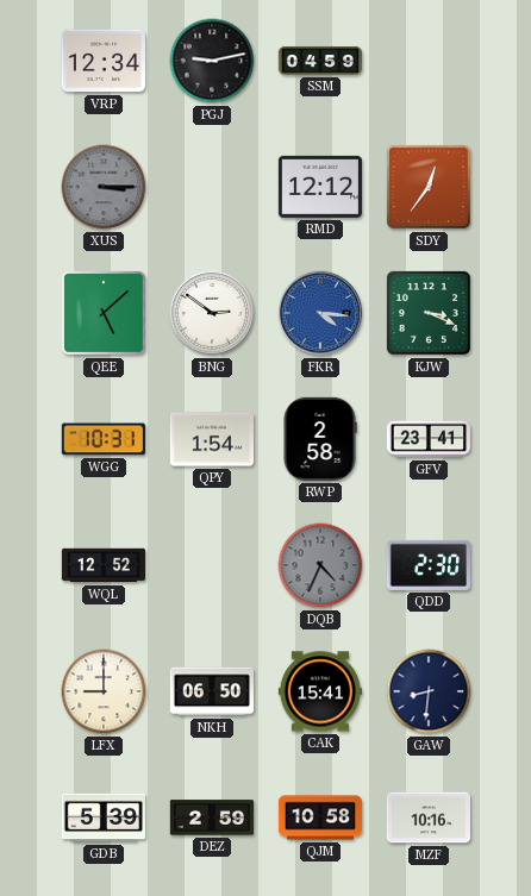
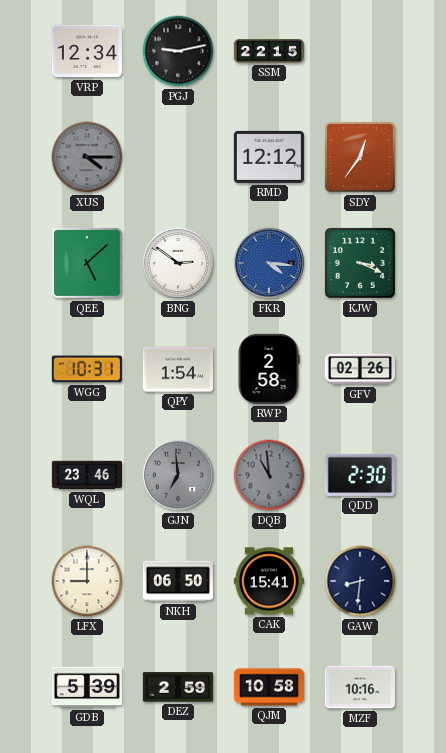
SSM: 04:59 -> 22:15
XUS: 3:15 -> 4:15
GFV: 23:41 -> 02:26
WQL: 12:52 -> 23:46
GJN: none -> 6:59
DQB: 4:34 -> 10:59
